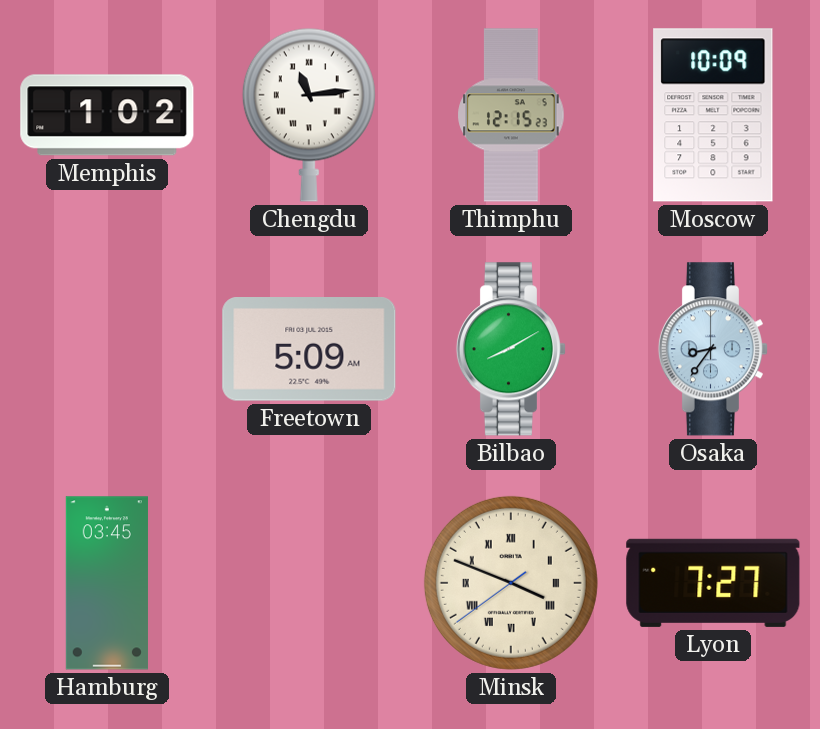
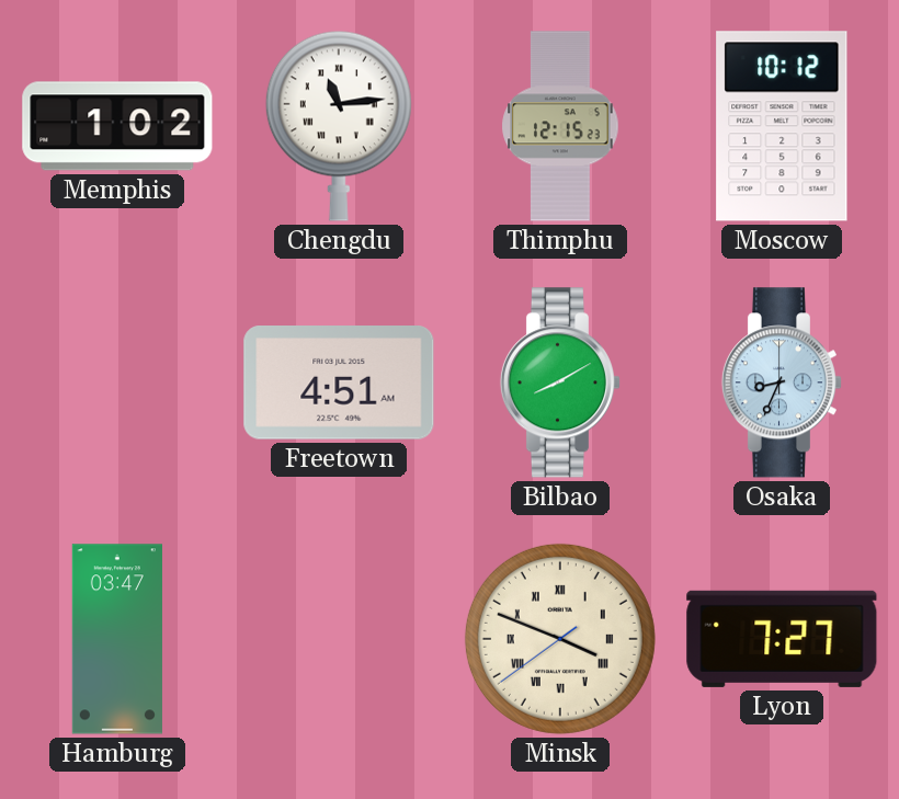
Moscow: 10:09 -> 10:12
Freetown: 5:09 -> 4:51
Osaka: 8:36 -> 8:34
Hamburg: 03:45 -> 03:47
